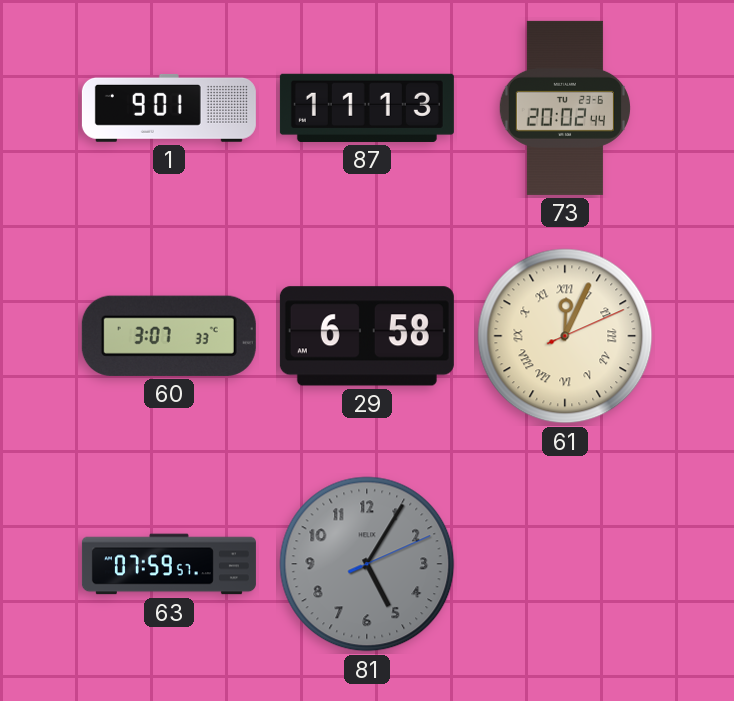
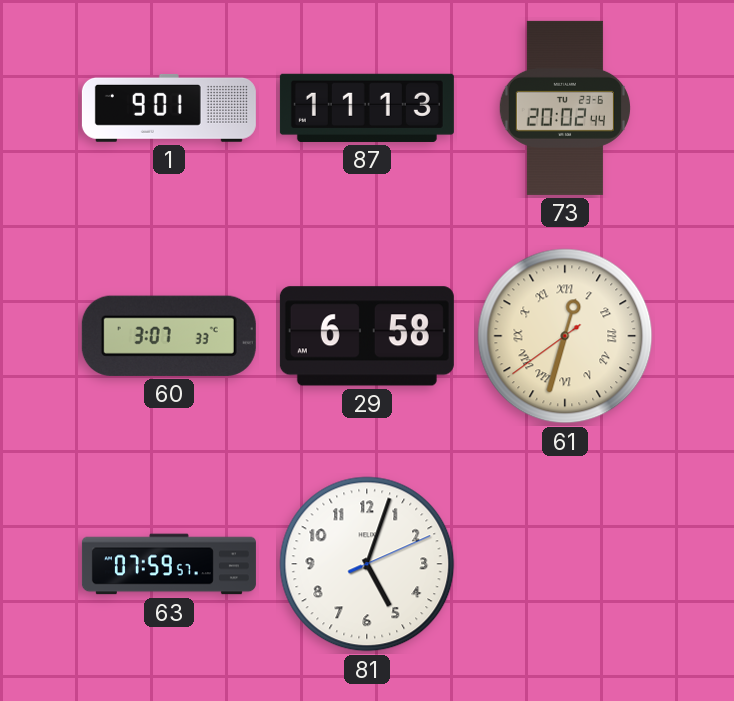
61: 12:04 -> 12:32
81: 5:05 -> 5:03
81 dial: grey -> white
